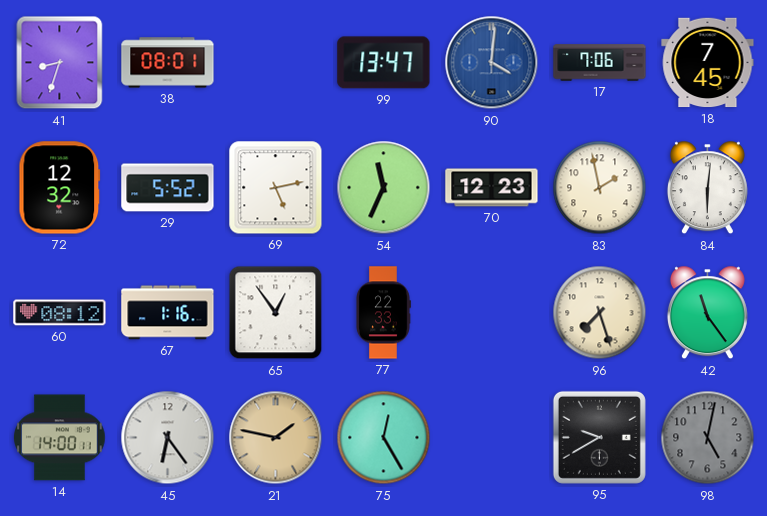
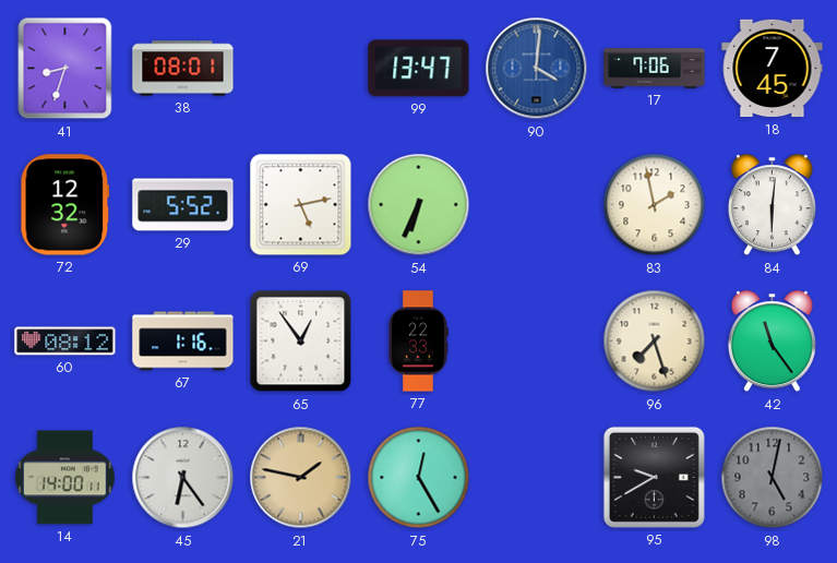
54: 11:34 -> 6:34
70: 12:23 -> none
